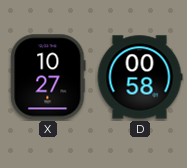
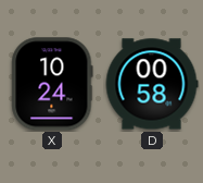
X: 10:27 -> 10:24
